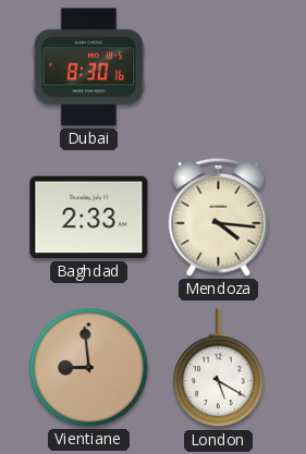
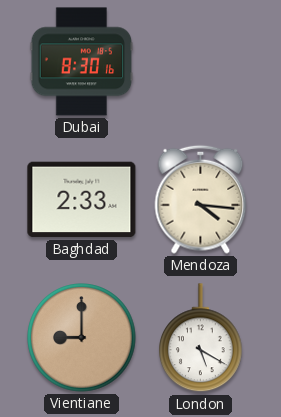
Vientiane: 8:59 -> 9:00
